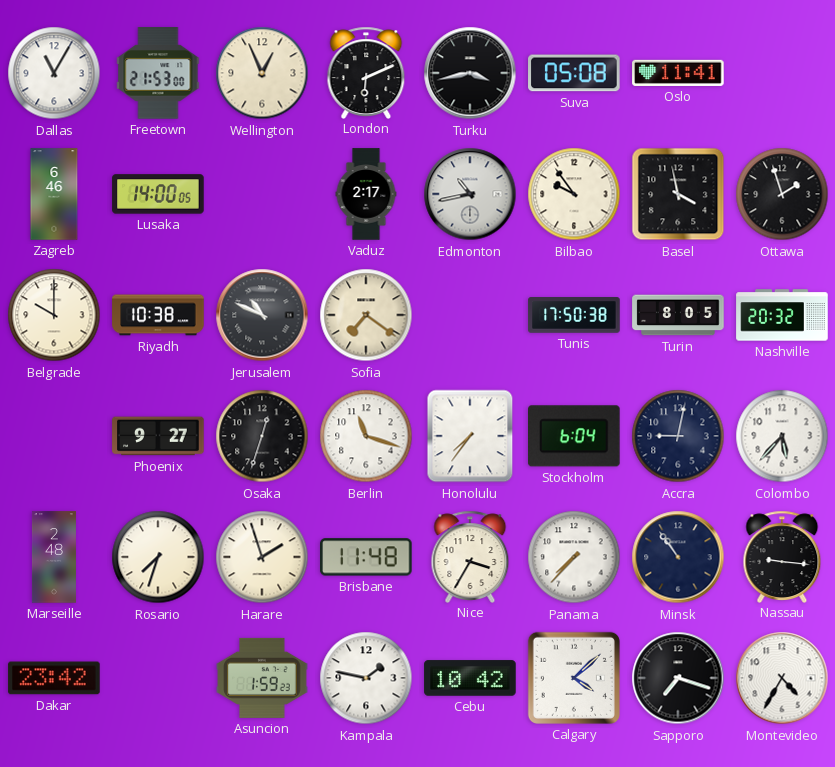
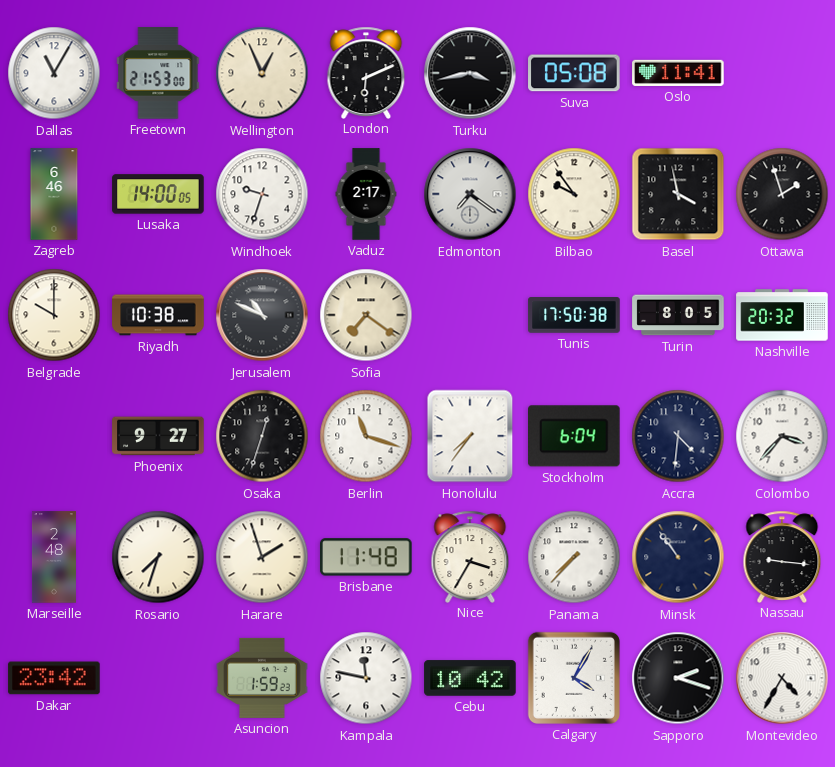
Windhoek: none -> 9:33
Edmonton: 10:43 -> 7:21
Accra: 9:02 -> 4:31
Colombo: 5:37 -> 3:37
Kampala: 1:47 -> 11:47
Calgary: 4:08 -> 4:05
Sapporo: 7:18 -> 2:18
